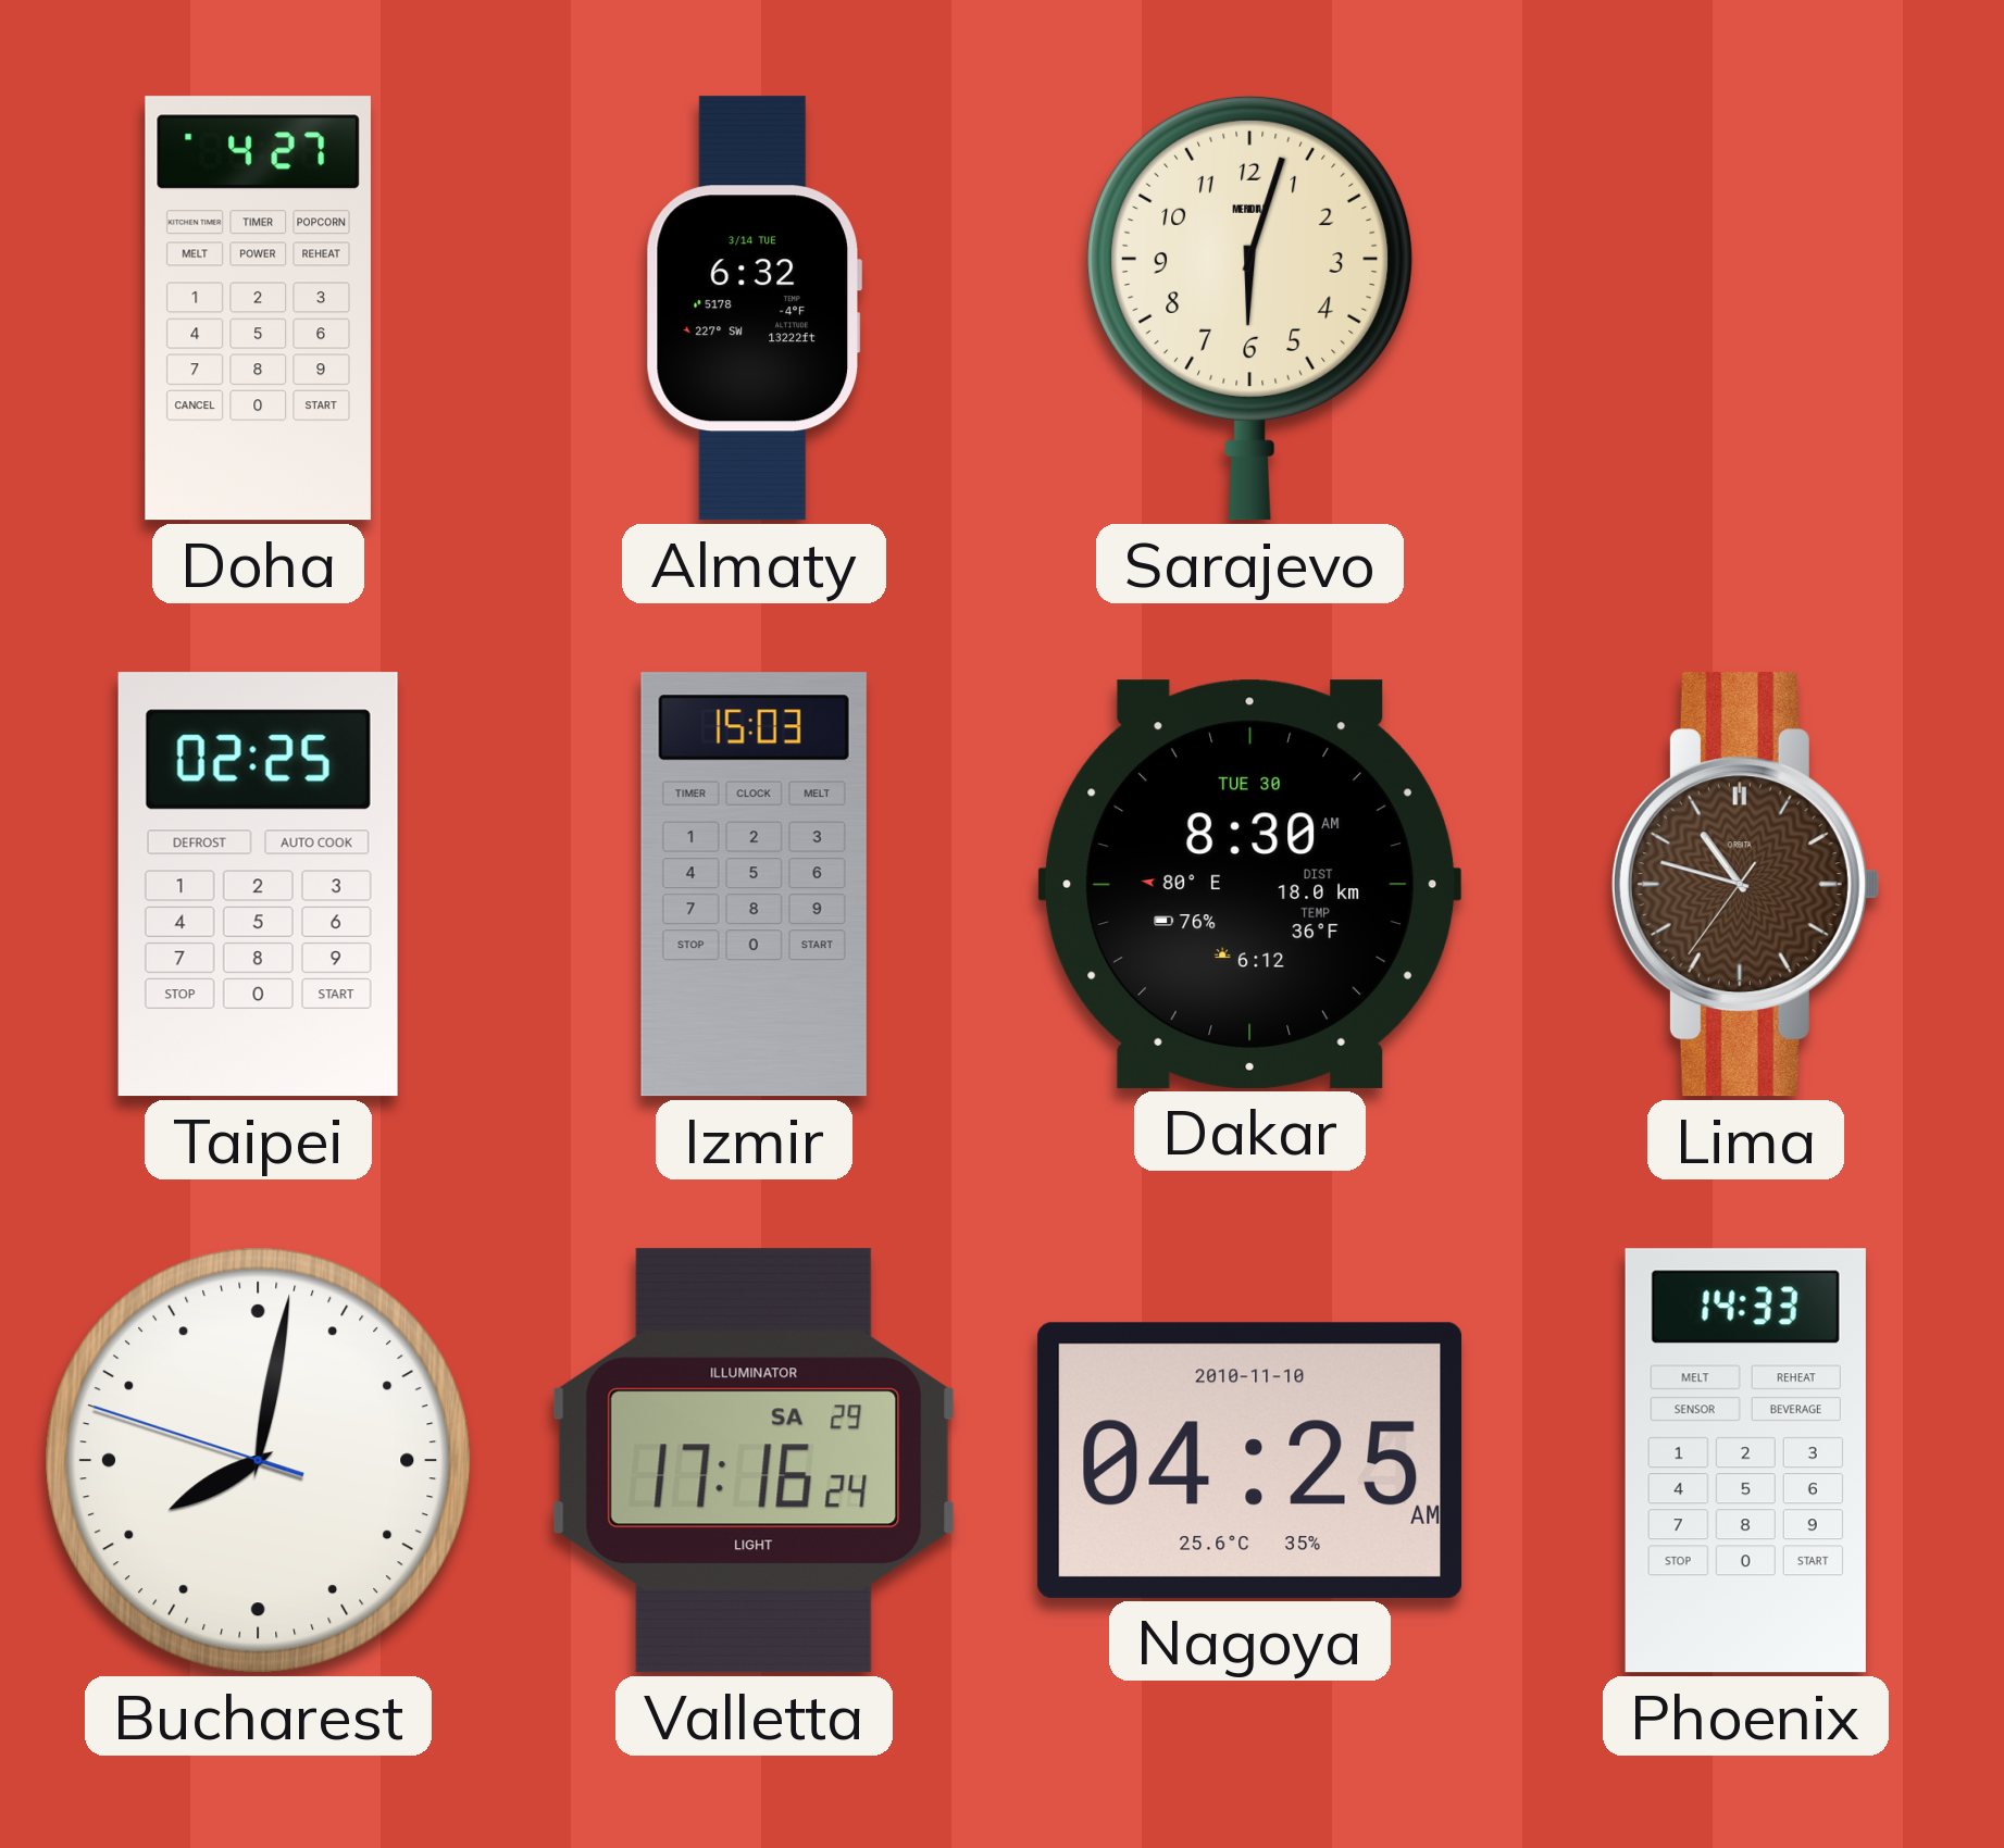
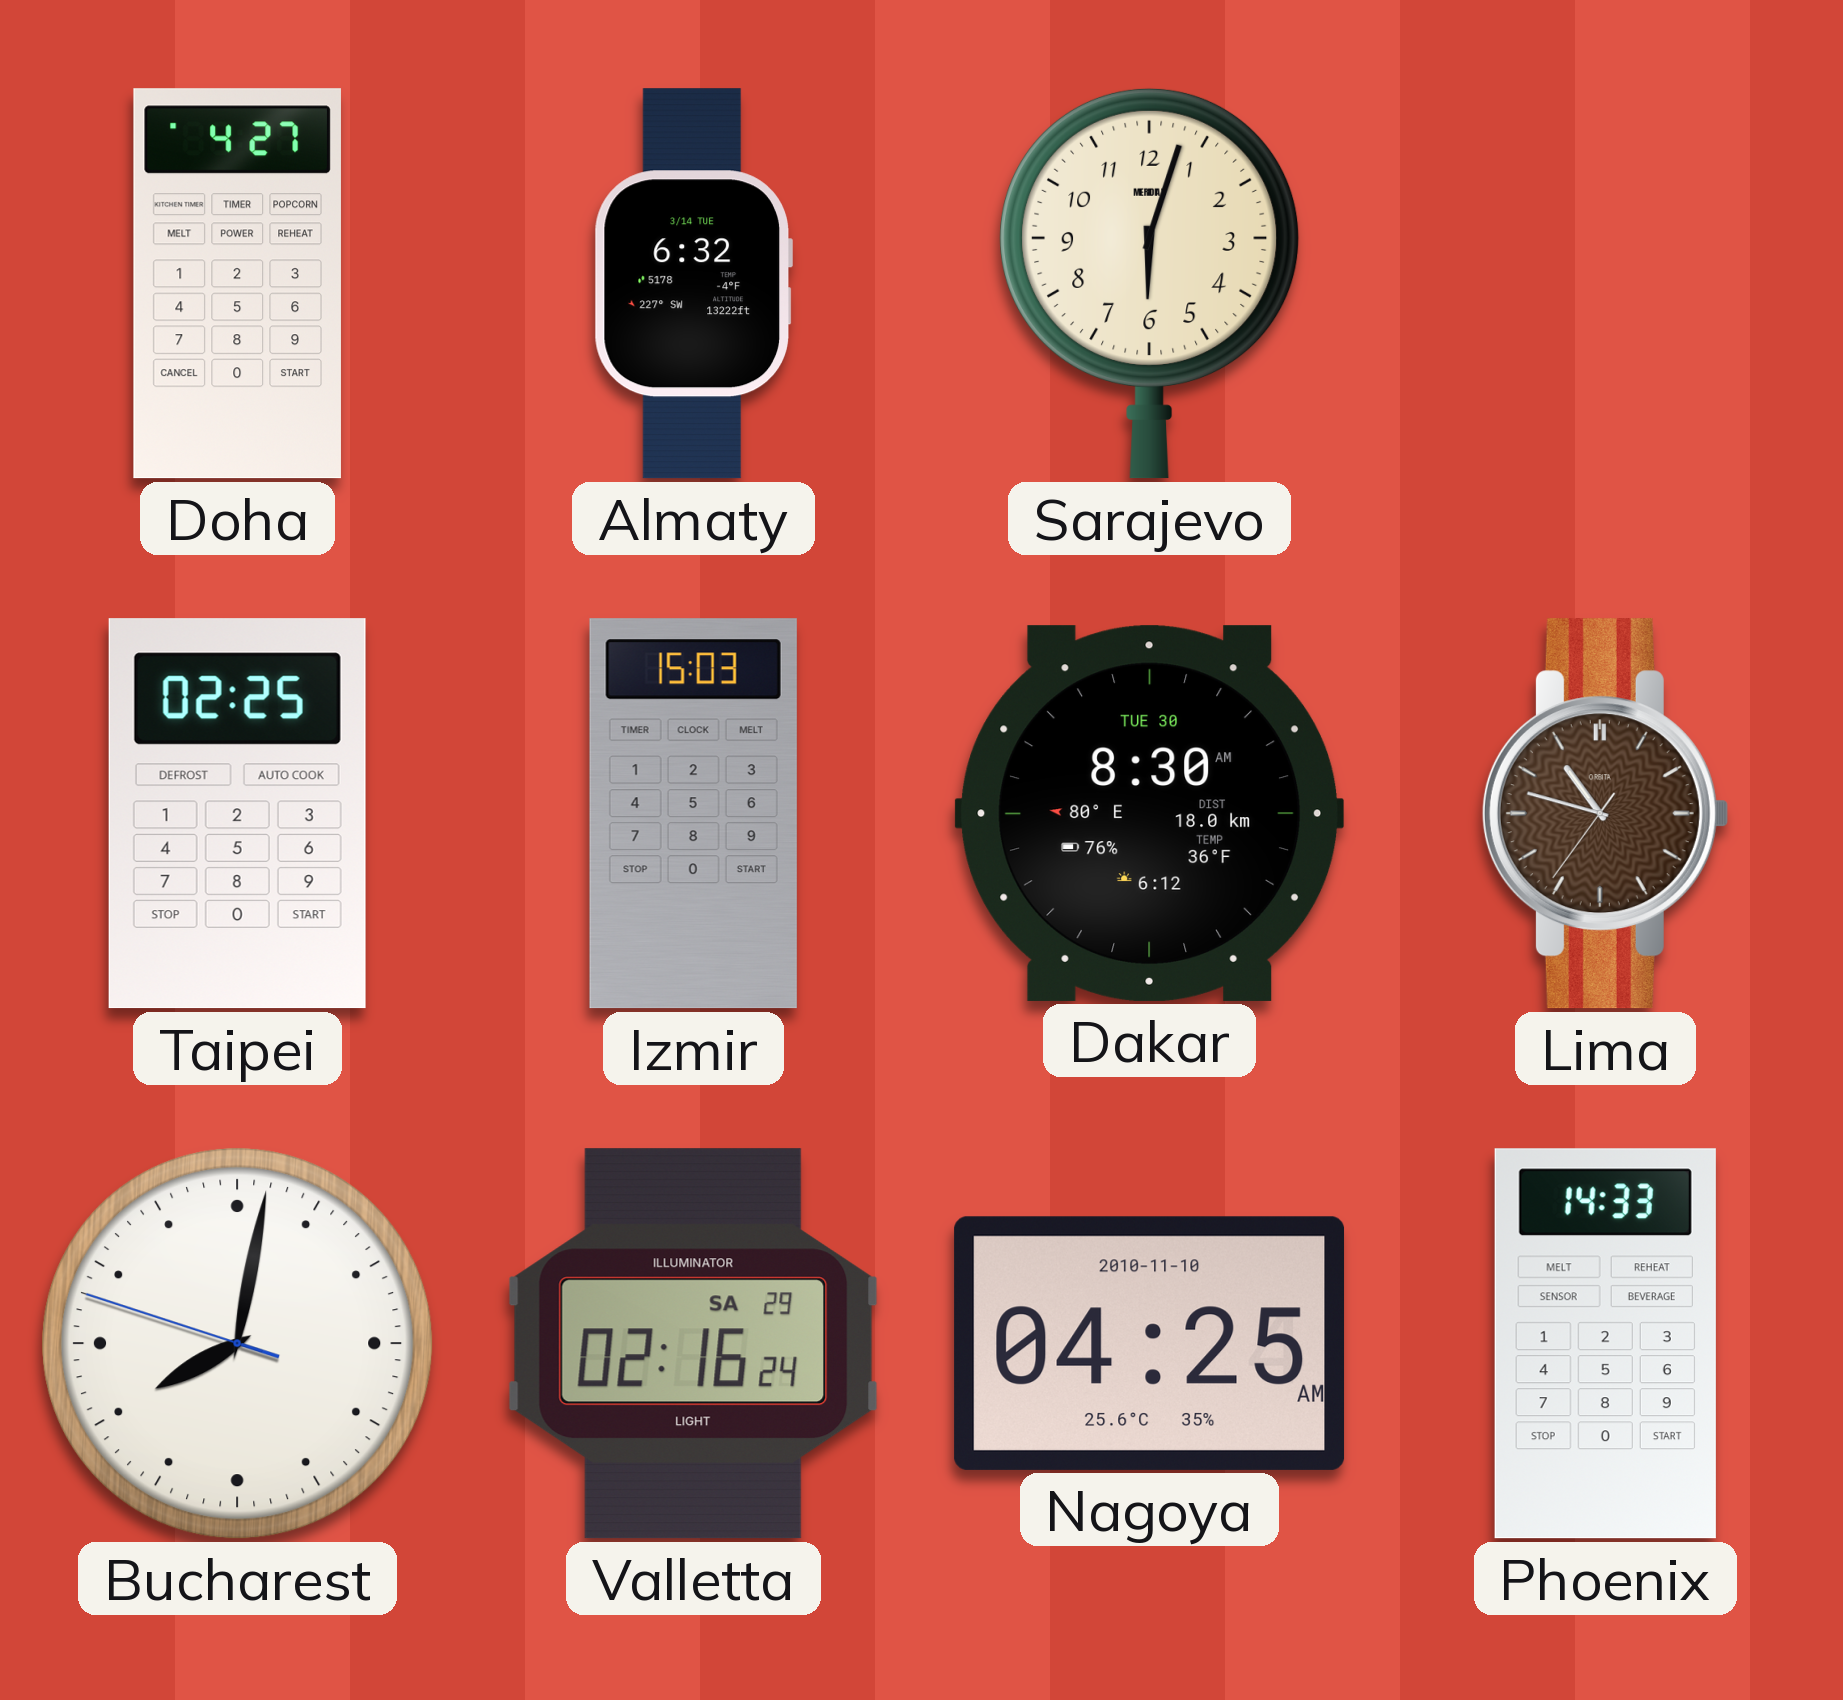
Valletta: 17:16 -> 02:16
